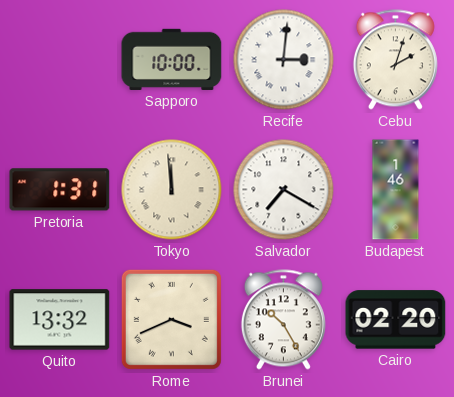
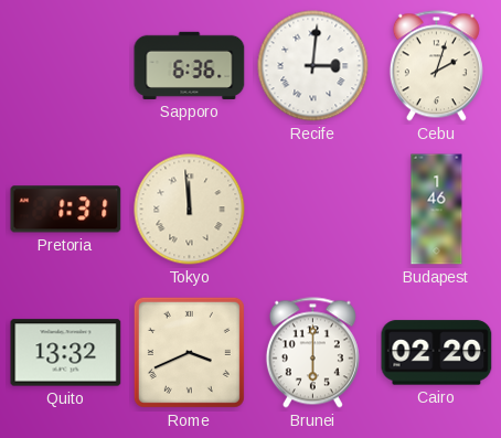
Sapporo: 10:00 -> 6:36
Salvador: 7:20 -> none
Brunei: 10:25 -> 6:00
